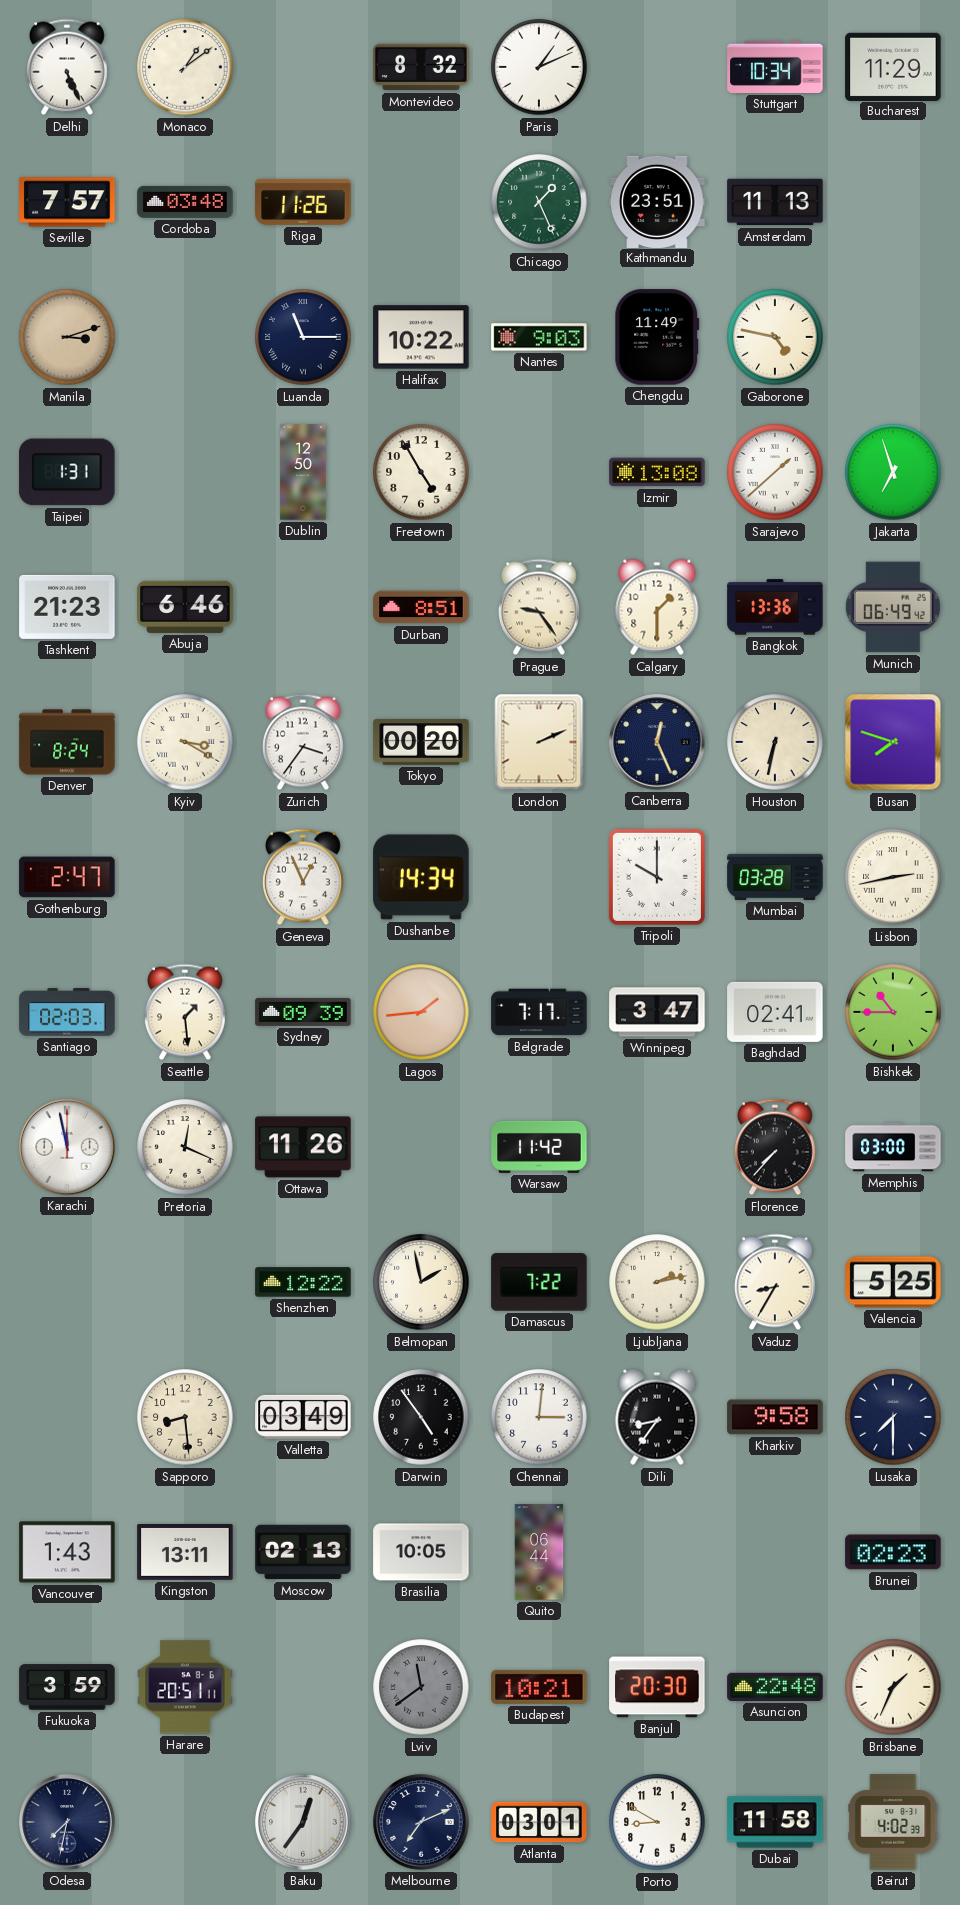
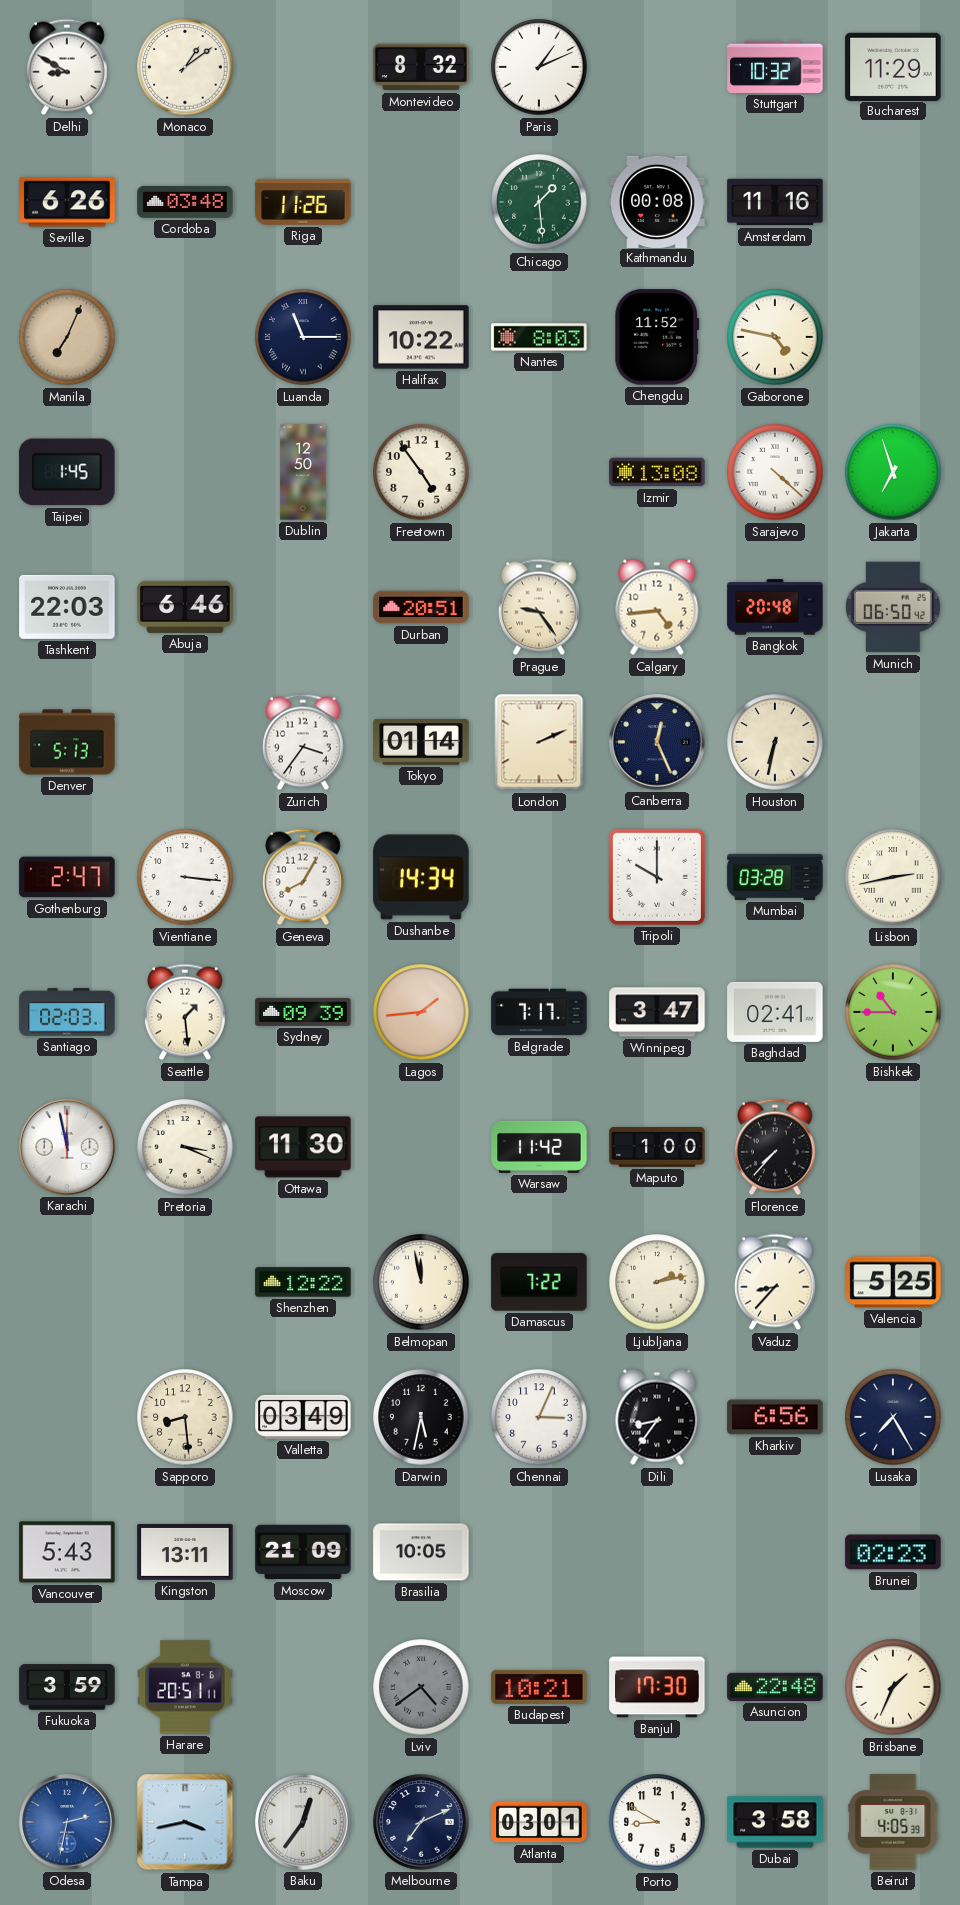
Delhi: 5:26 -> 8:50
Stuttgart: 10:34 -> 10:32
Seville: 7:57 -> 6:26
Chicago: 1:26 -> 1:29
Kathmandu: 23:51 -> 00:08
Amsterdam: 11:13 -> 11:16
Manila: 3:12 -> 7:04
Nantes: 9:03 -> 8:03
Chengdu: 11:49 -> 11:52
Taipei: 1:31 -> 1:45
Freetown: 4:55 -> 4:54
Sarajevo: 1:38 -> 4:22
Tashkent: 21:23 -> 22:03
Durban: 8:51 -> 20:51
Calgary: 1:30 -> 4:44
Bangkok: 13:36 -> 20:48
Munich: 06:49 -> 06:50
Denver: 8:24 -> 5:13
Kyiv: 3:20 -> none
Tokyo: 00:20 -> 01:14
Busan: 7:48 -> none
Vientiane: none -> 3:16
Geneva: 12:56 -> 8:05
Pretoria: 12:19 -> 3:19
Ottawa: 11:26 -> 11:30
Maputo: none -> 1:00
Memphis: 03:00 -> none
Belmopan: 1:58 -> 11:58
Vaduz: 8:35 -> 8:37
Darwin: 4:54 -> 5:32
Chennai: 3:01 -> 3:04
Kharkiv: 9:58 -> 6:56
Lusaka: 7:30 -> 7:25
Vancouver: 1:43 -> 5:43
Moscow: 02:13 -> 21:09
Quito: 06:44 -> none
Lviv: 11:39 -> 4:39
Banjul: 20:30 -> 17:30
Odesa: 7:32 -> 2:32
Odesa dial: navy -> blue
Tampa: none -> 3:43
Dubai: 11:58 -> 3:58
Beirut: 4:02 -> 4:05
